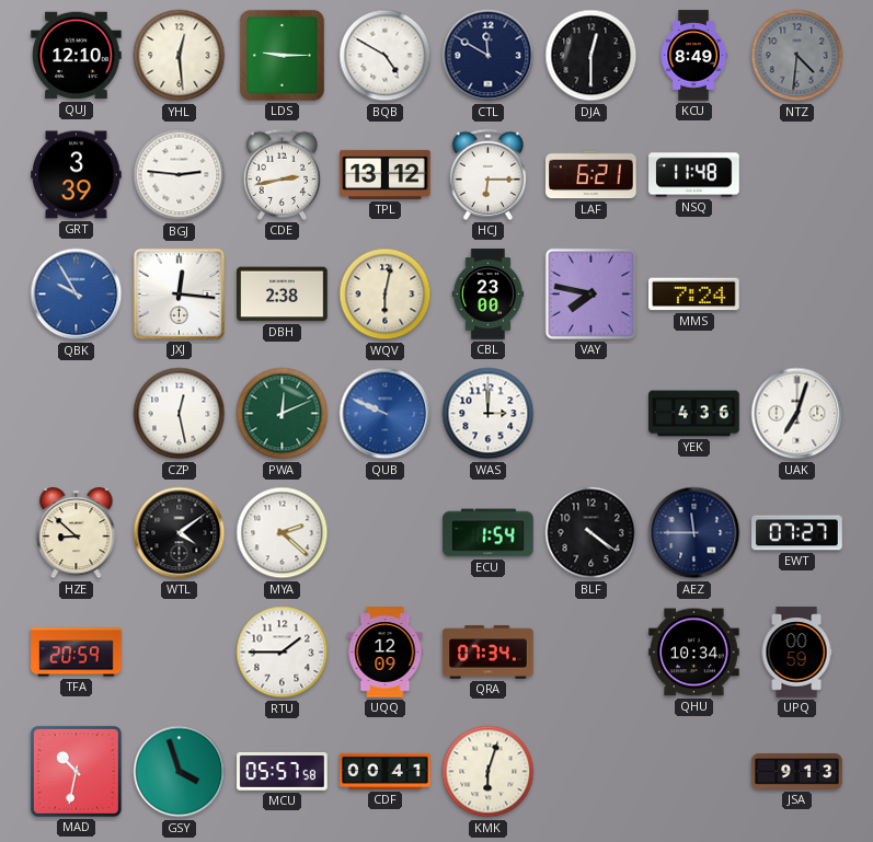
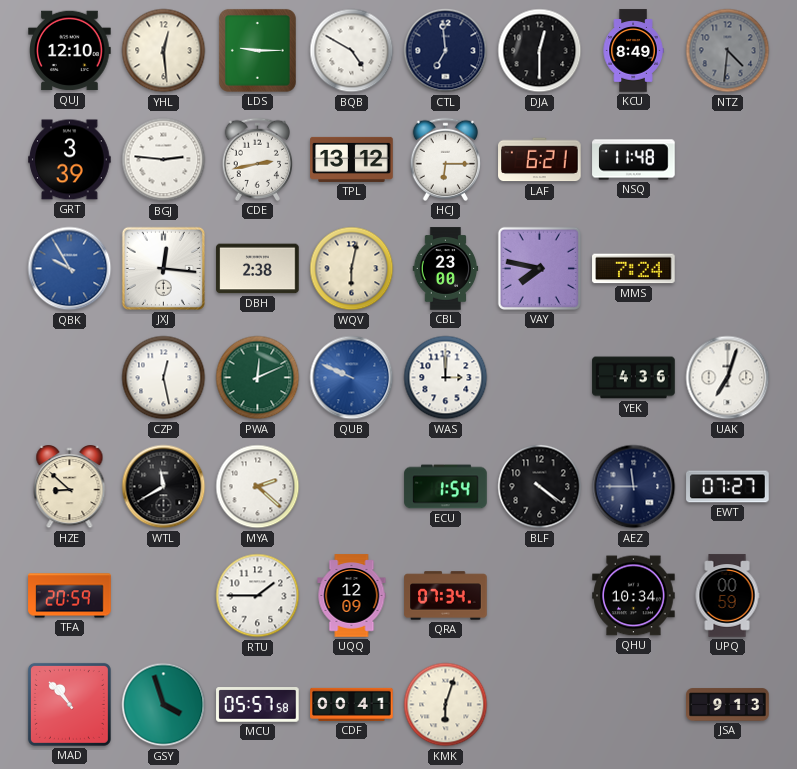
CTL: 11:50 -> 6:59
WTL: 4:09 -> 11:40
MAD: 10:32 -> 10:53
